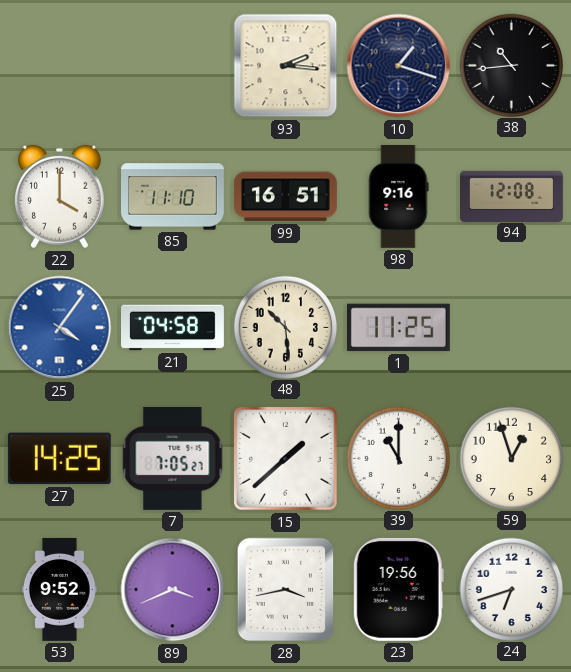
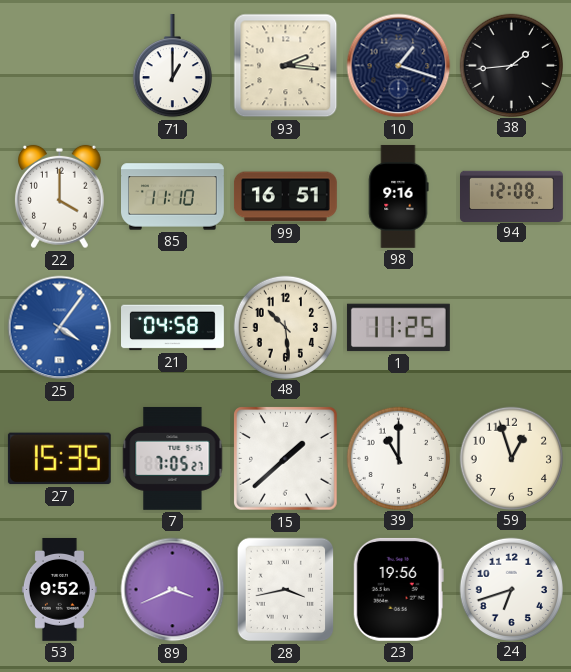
71: none -> 1:00
38: 10:44 -> 1:44
27: 14:25 -> 15:35
